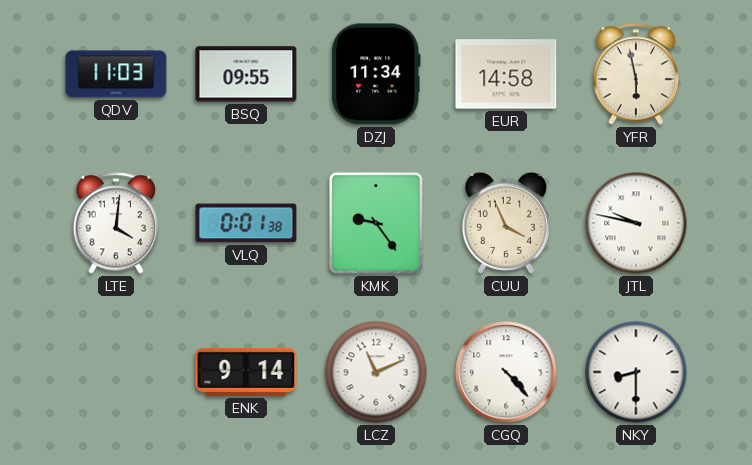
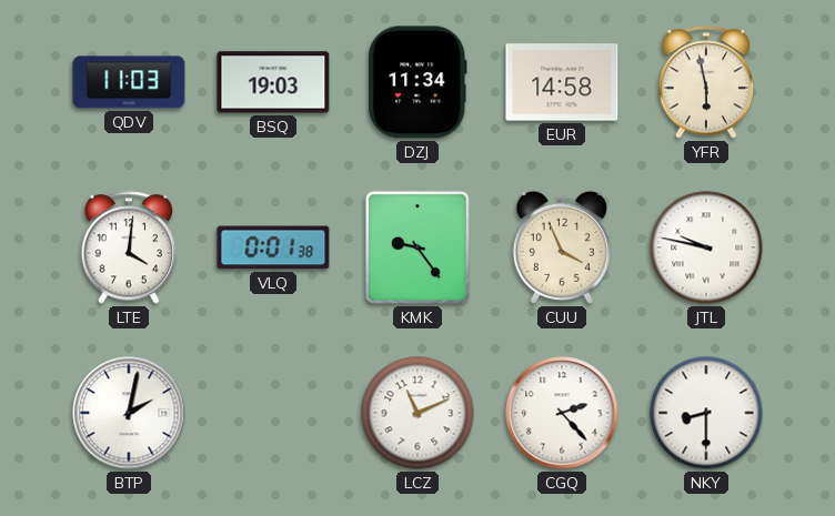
BSQ: 09:55 -> 19:03
BTP: none -> 2:02
ENK: 9:14 -> none
CGQ: 4:23 -> 2:23
